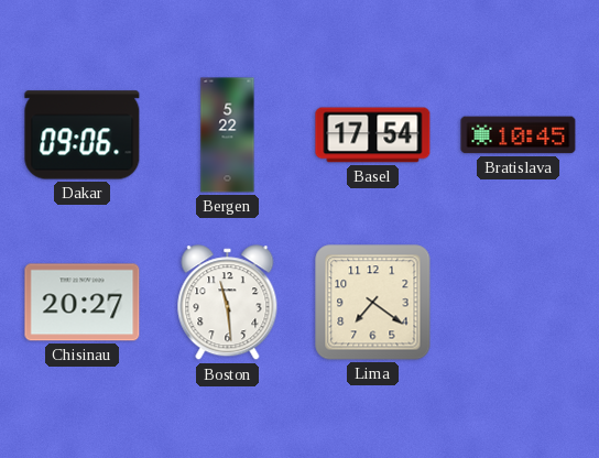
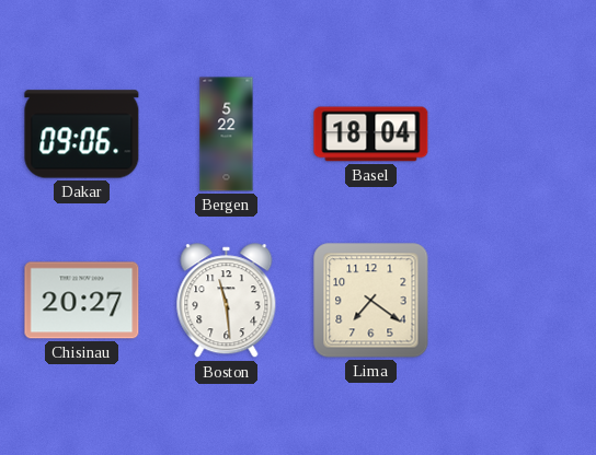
Basel: 17:54 -> 18:04
Bratislava: 10:45 -> none
